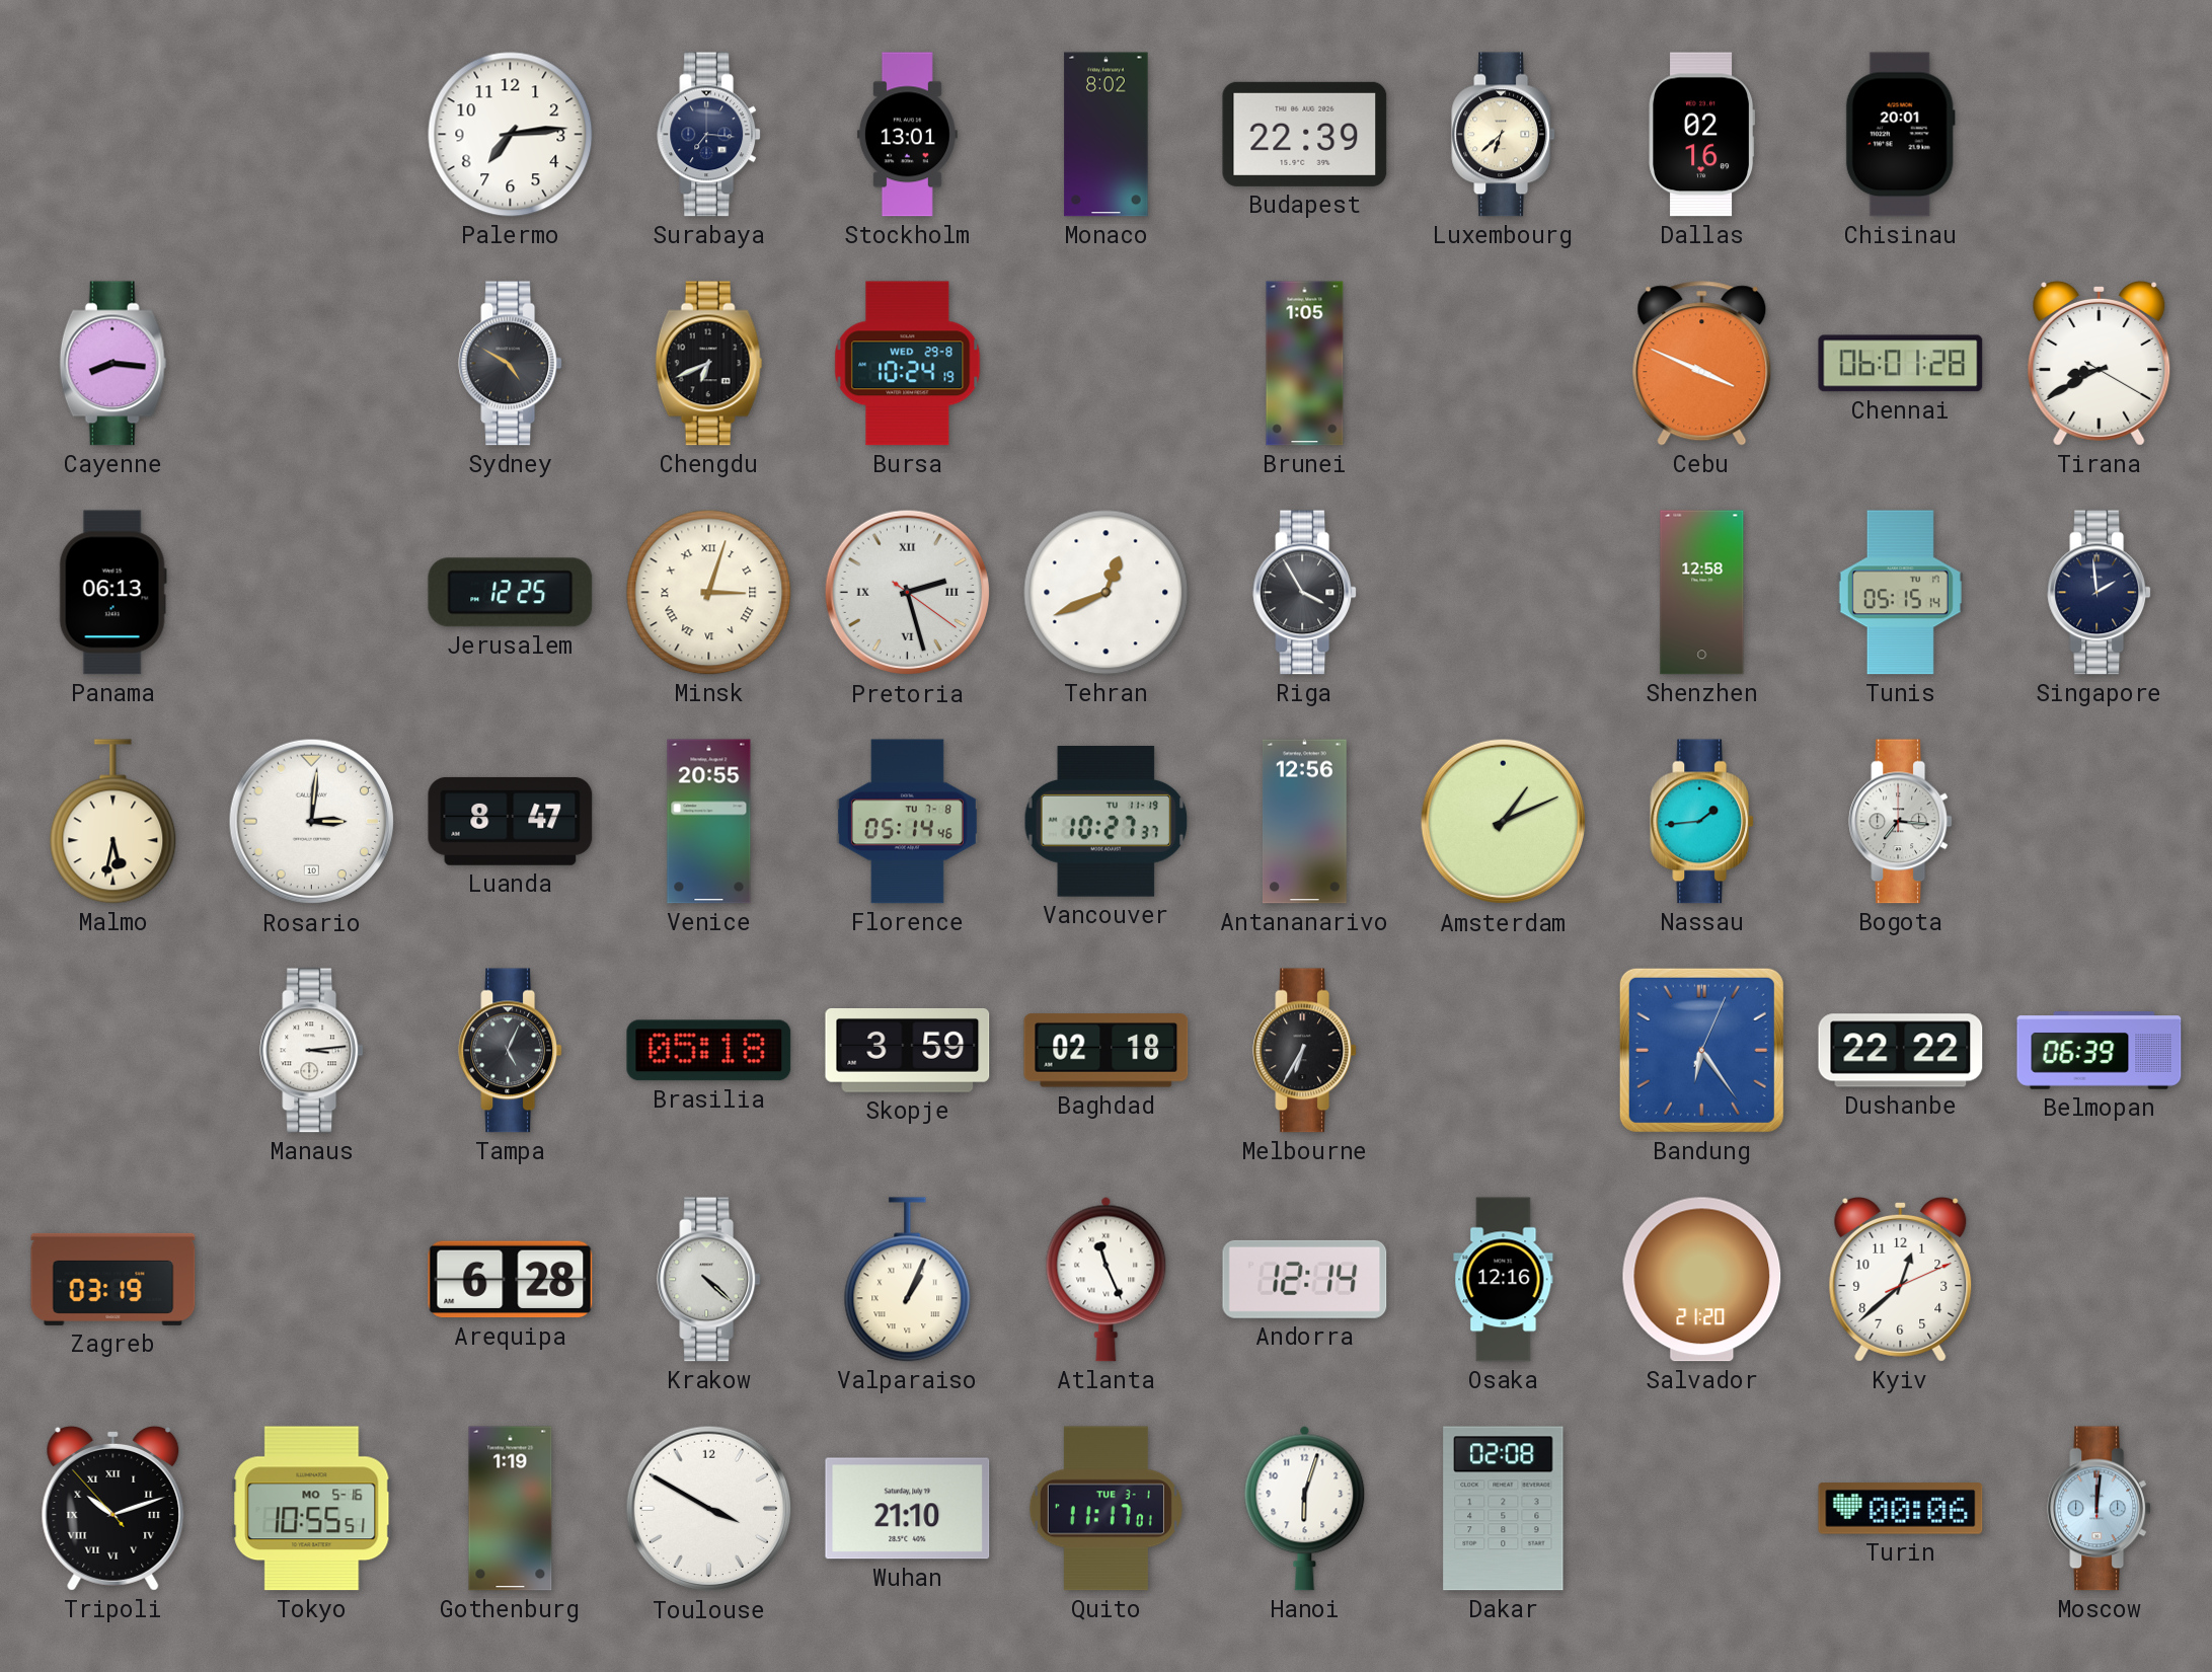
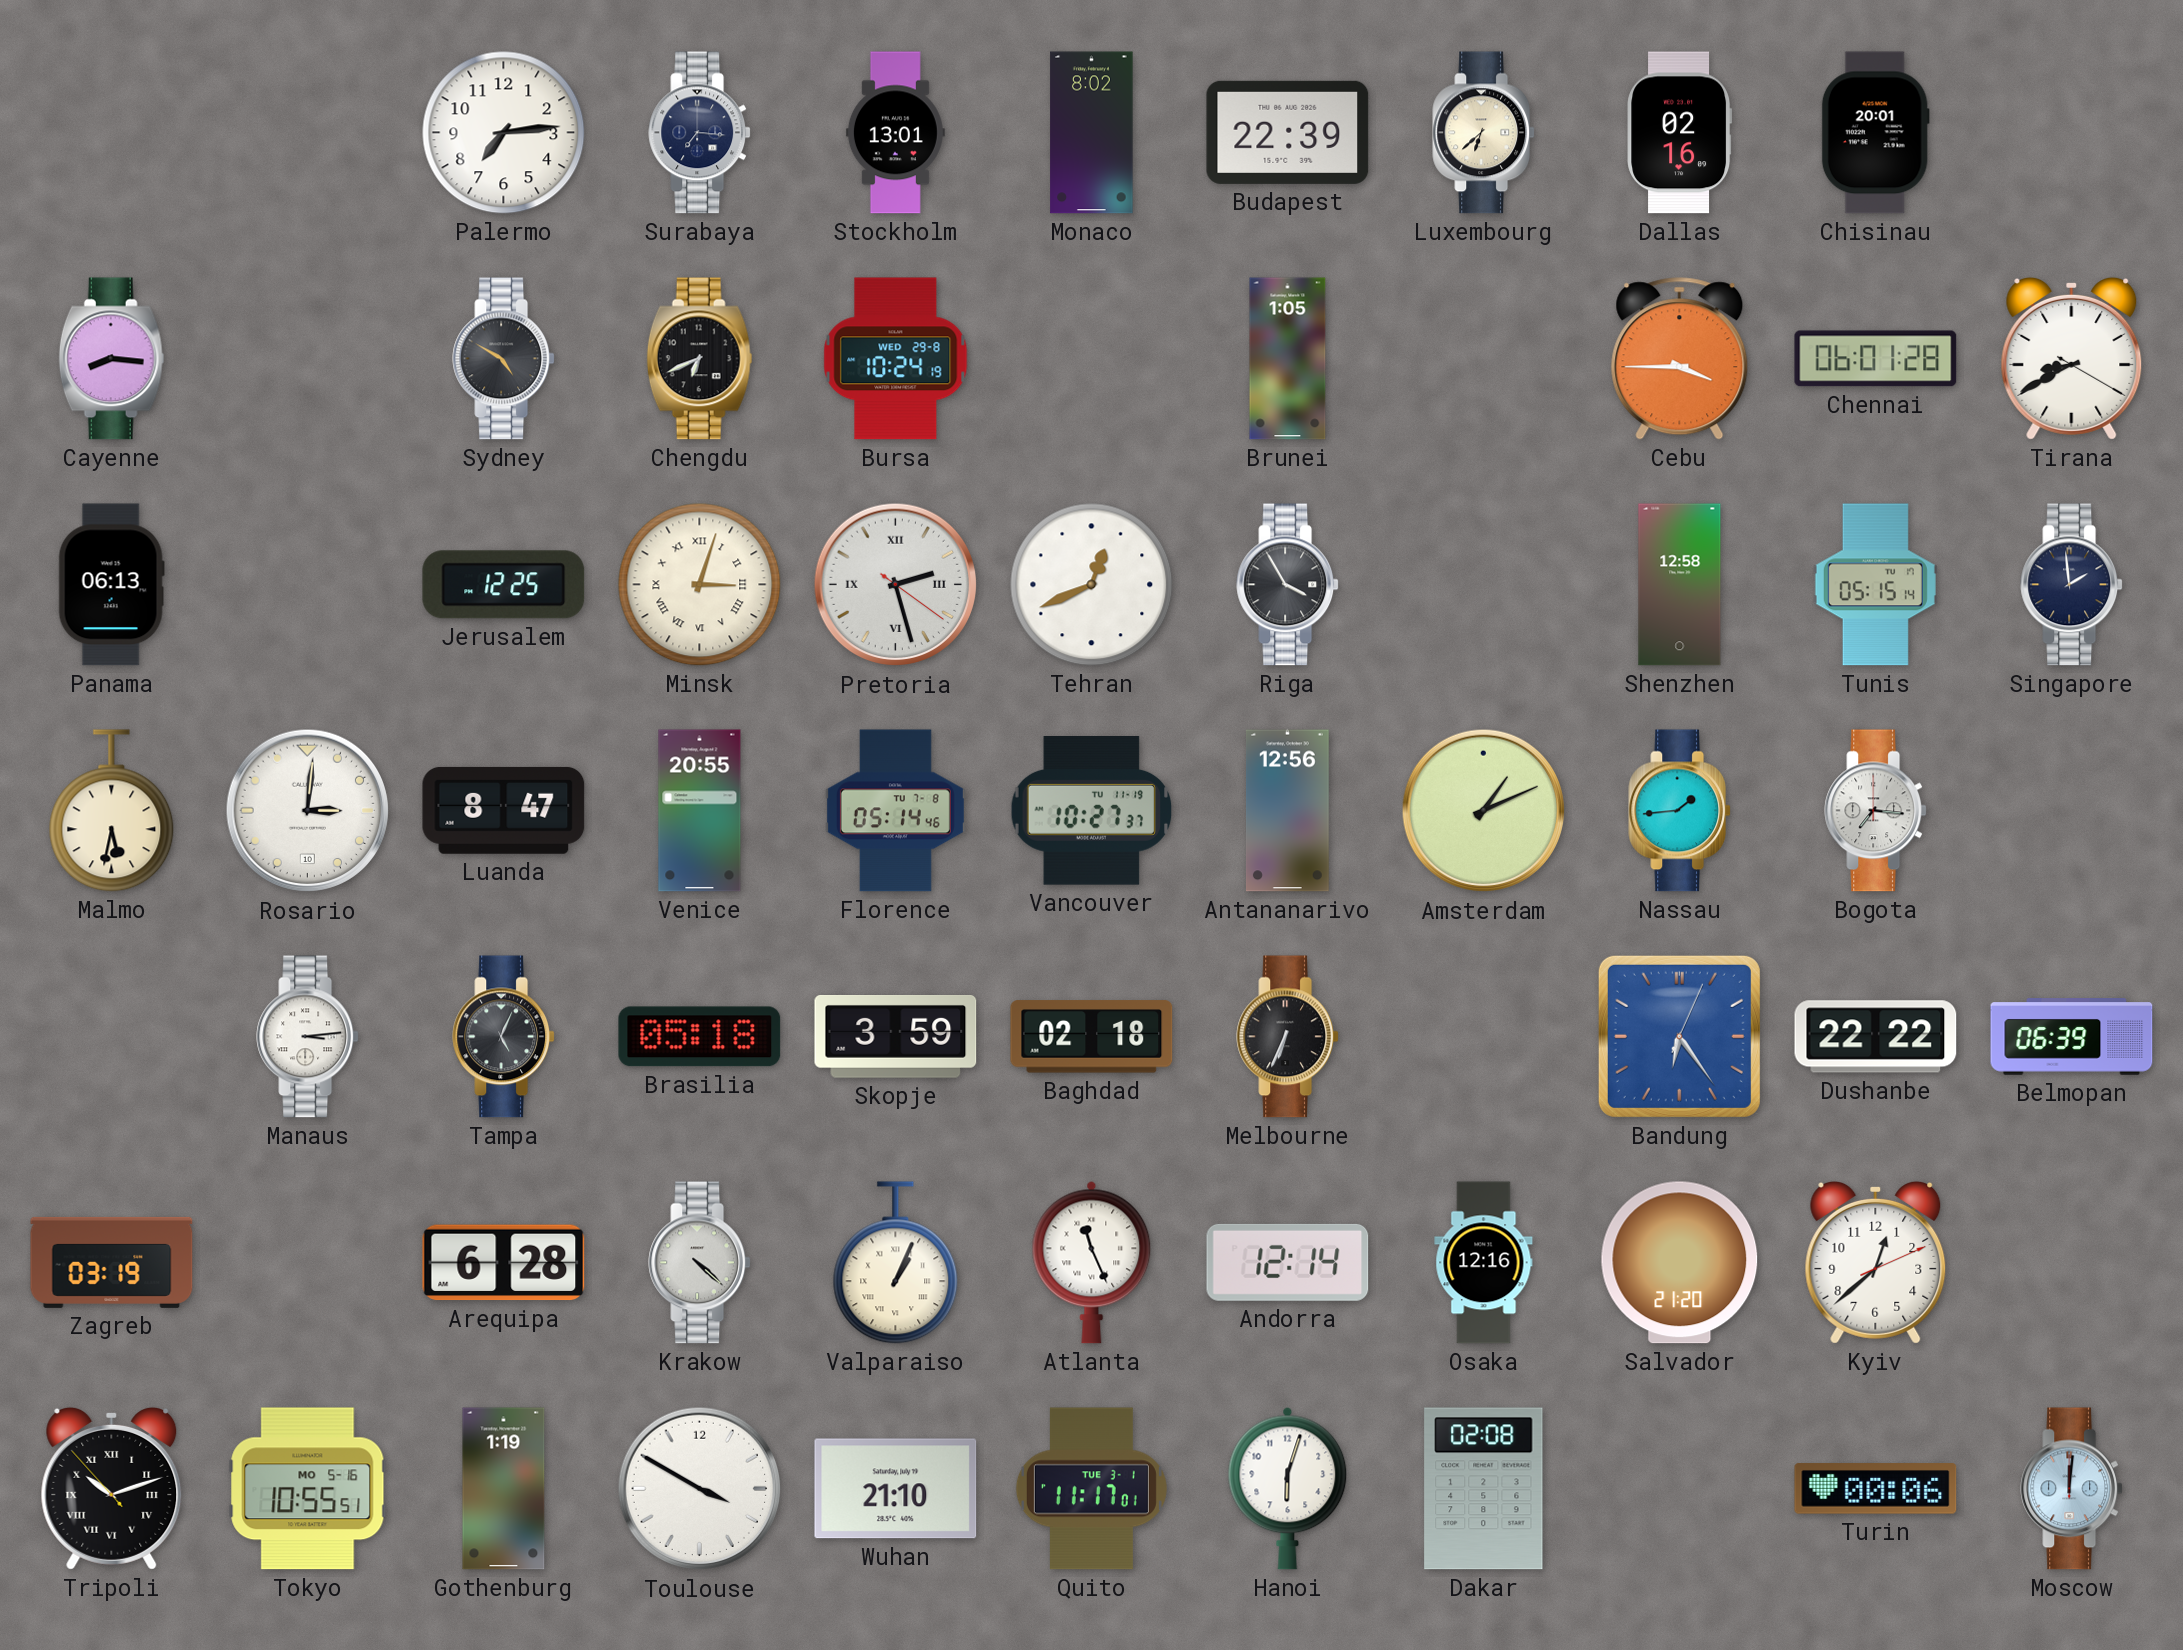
Cebu: 3:49 -> 3:45
Melbourne: 6:35 -> 6:34
